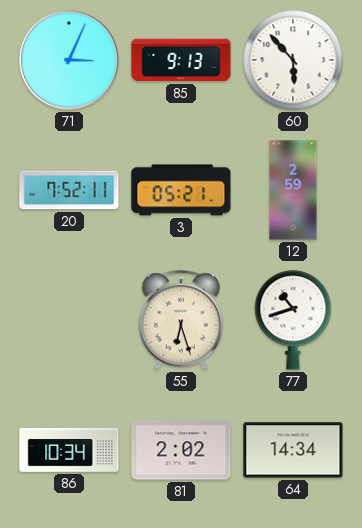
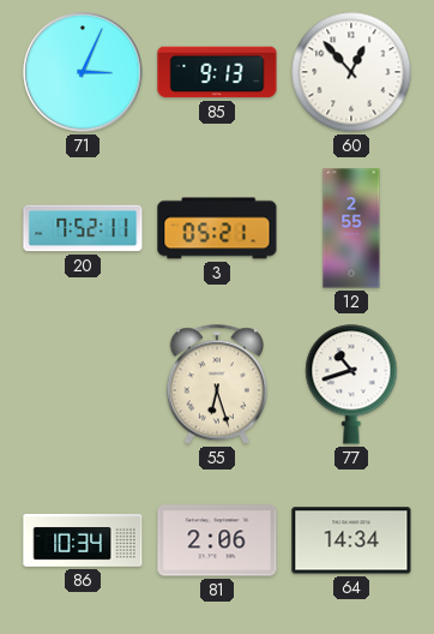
60: 5:53 -> 12:53
12: 2:59 -> 2:55
81: 2:02 -> 2:06
